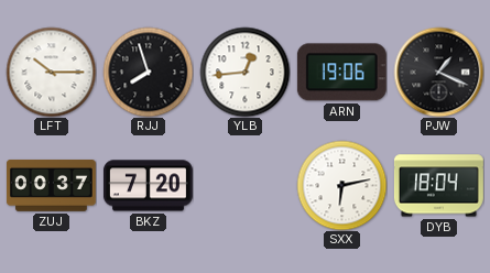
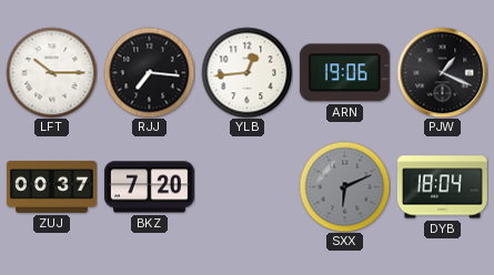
RJJ: 7:57 -> 7:16
SXX: 6:13 -> 6:11
SXX dial: white -> grey
